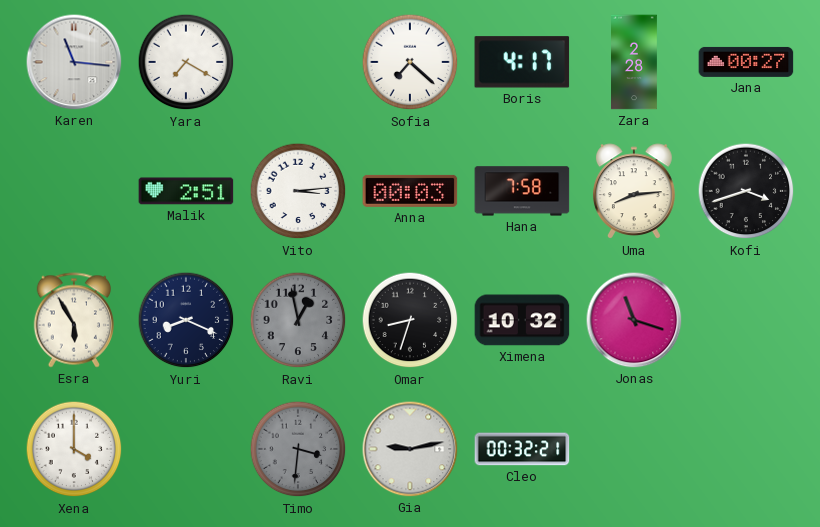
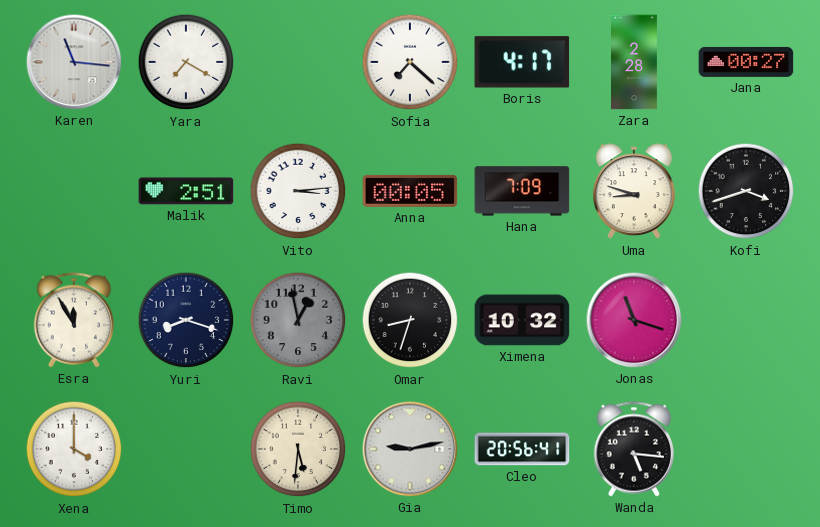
Anna: 00:03 -> 00:05
Hana: 7:58 -> 7:09
Uma: 8:14 -> 8:48
Esra: 5:55 -> 11:55
Yuri: 8:19 -> 8:18
Timo: 3:31 -> 5:31
Timo dial: grey -> cream
Cleo: 00:32 -> 20:56
Wanda: none -> 5:16
